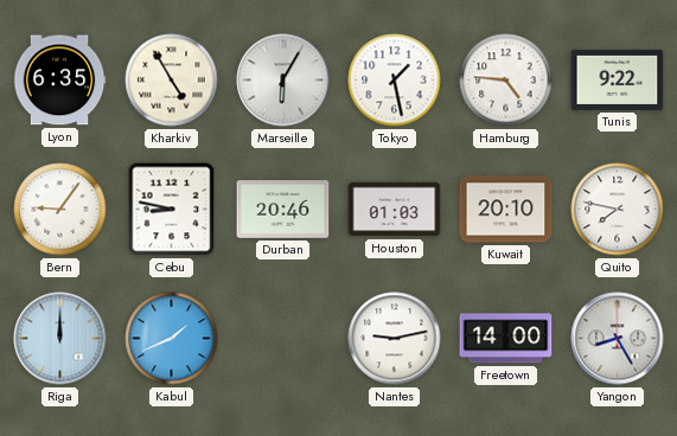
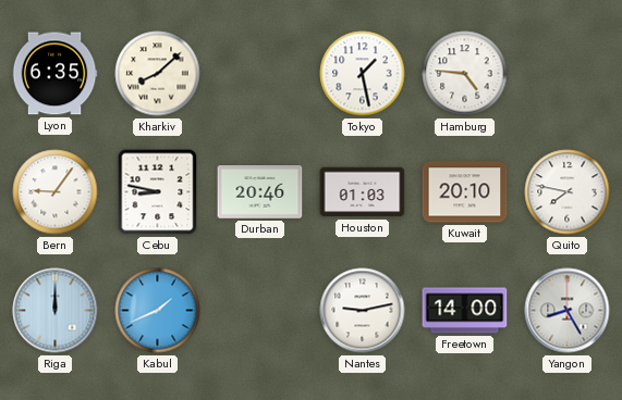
Kharkiv: 4:55 -> 8:08
Marseille: 6:05 -> none
Tunis: 9:22 -> none
